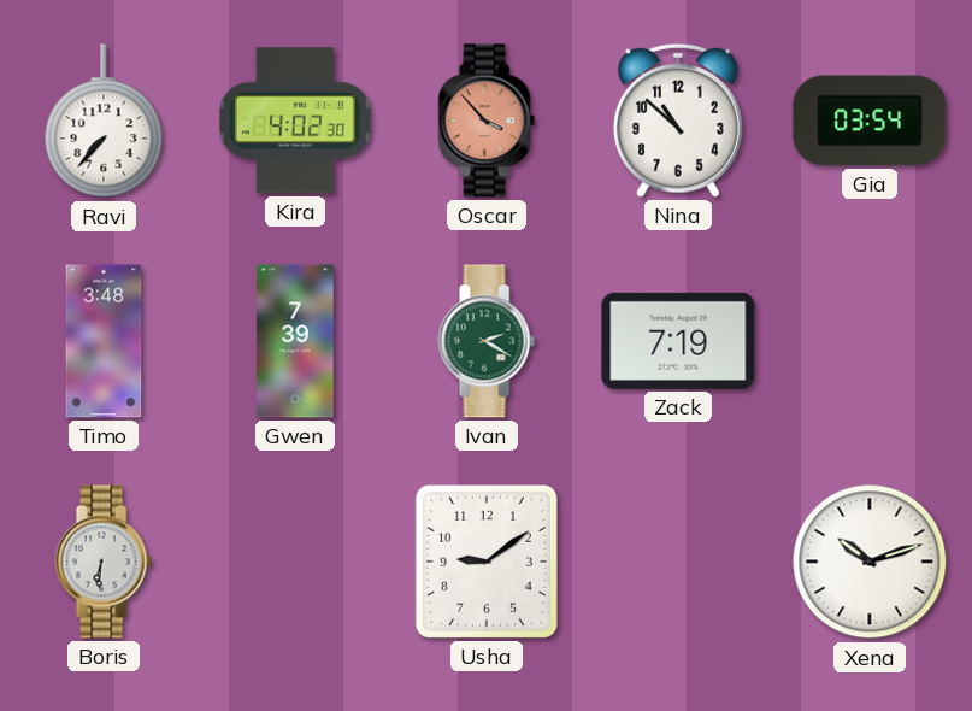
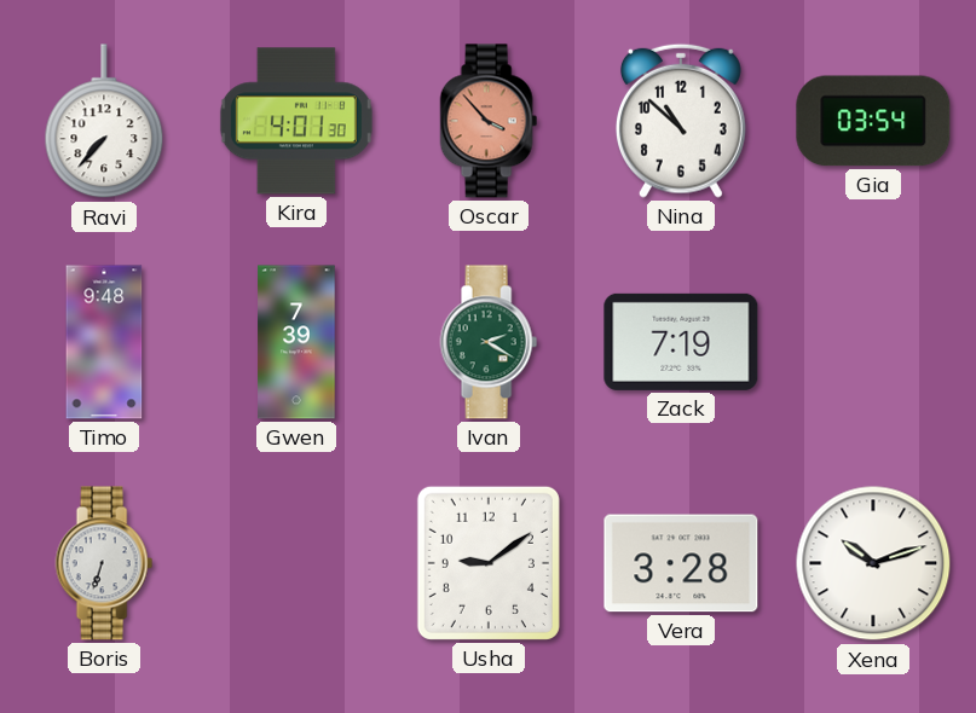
Kira: 4:02 -> 4:01
Timo: 3:48 -> 9:48
Boris: 6:31 -> 6:33
Vera: none -> 3:28
